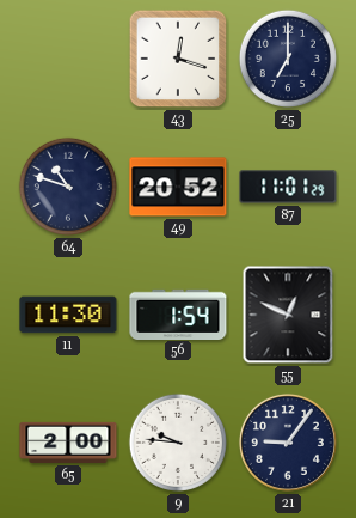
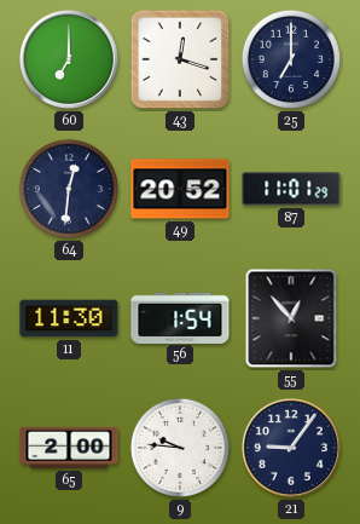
60: none -> 7:00
64: 10:48 -> 12:31
55: 12:49 -> 12:53
